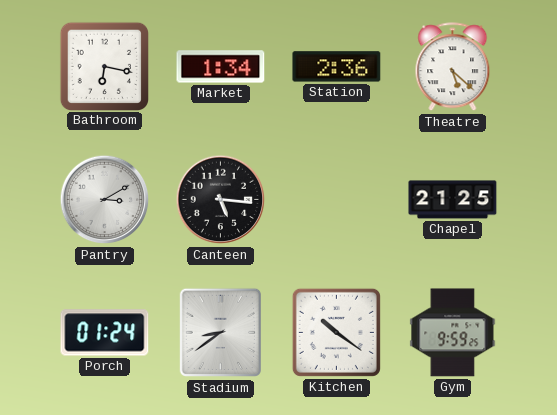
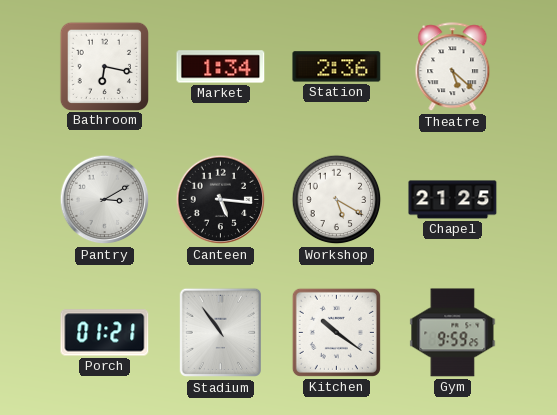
Workshop: none -> 5:20
Porch: 01:24 -> 01:21
Stadium: 8:39 -> 10:54
